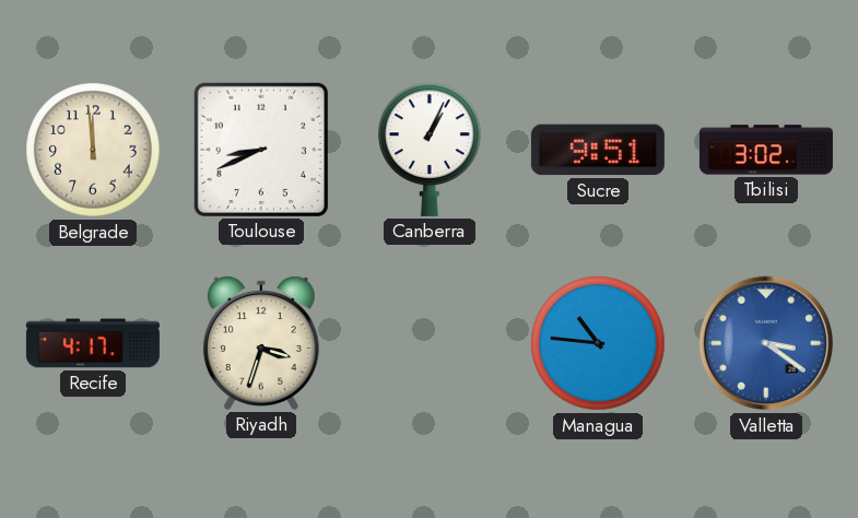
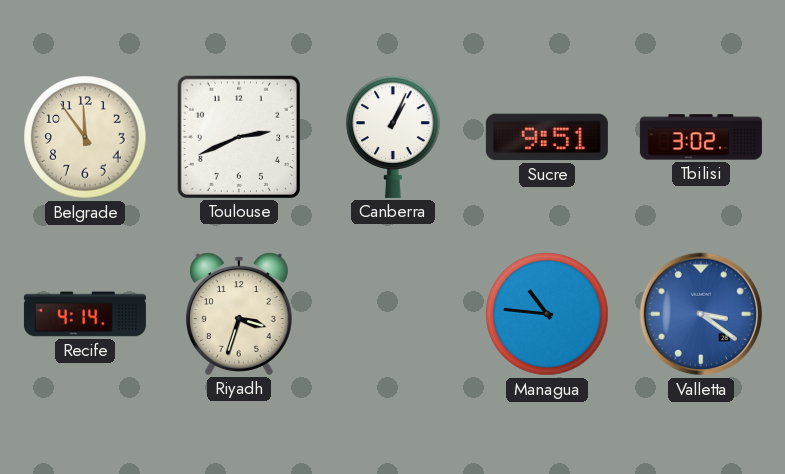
Belgrade: 11:59 -> 11:54
Toulouse: 8:41 -> 2:41
Recife: 4:17 -> 4:14
